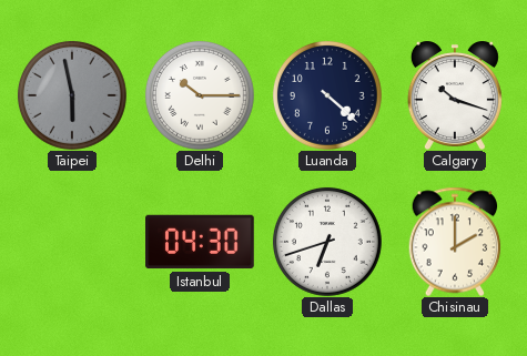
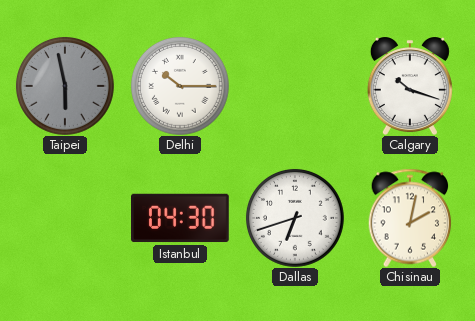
Luanda: 4:22 -> none
Chisinau: 2:00 -> 2:02
